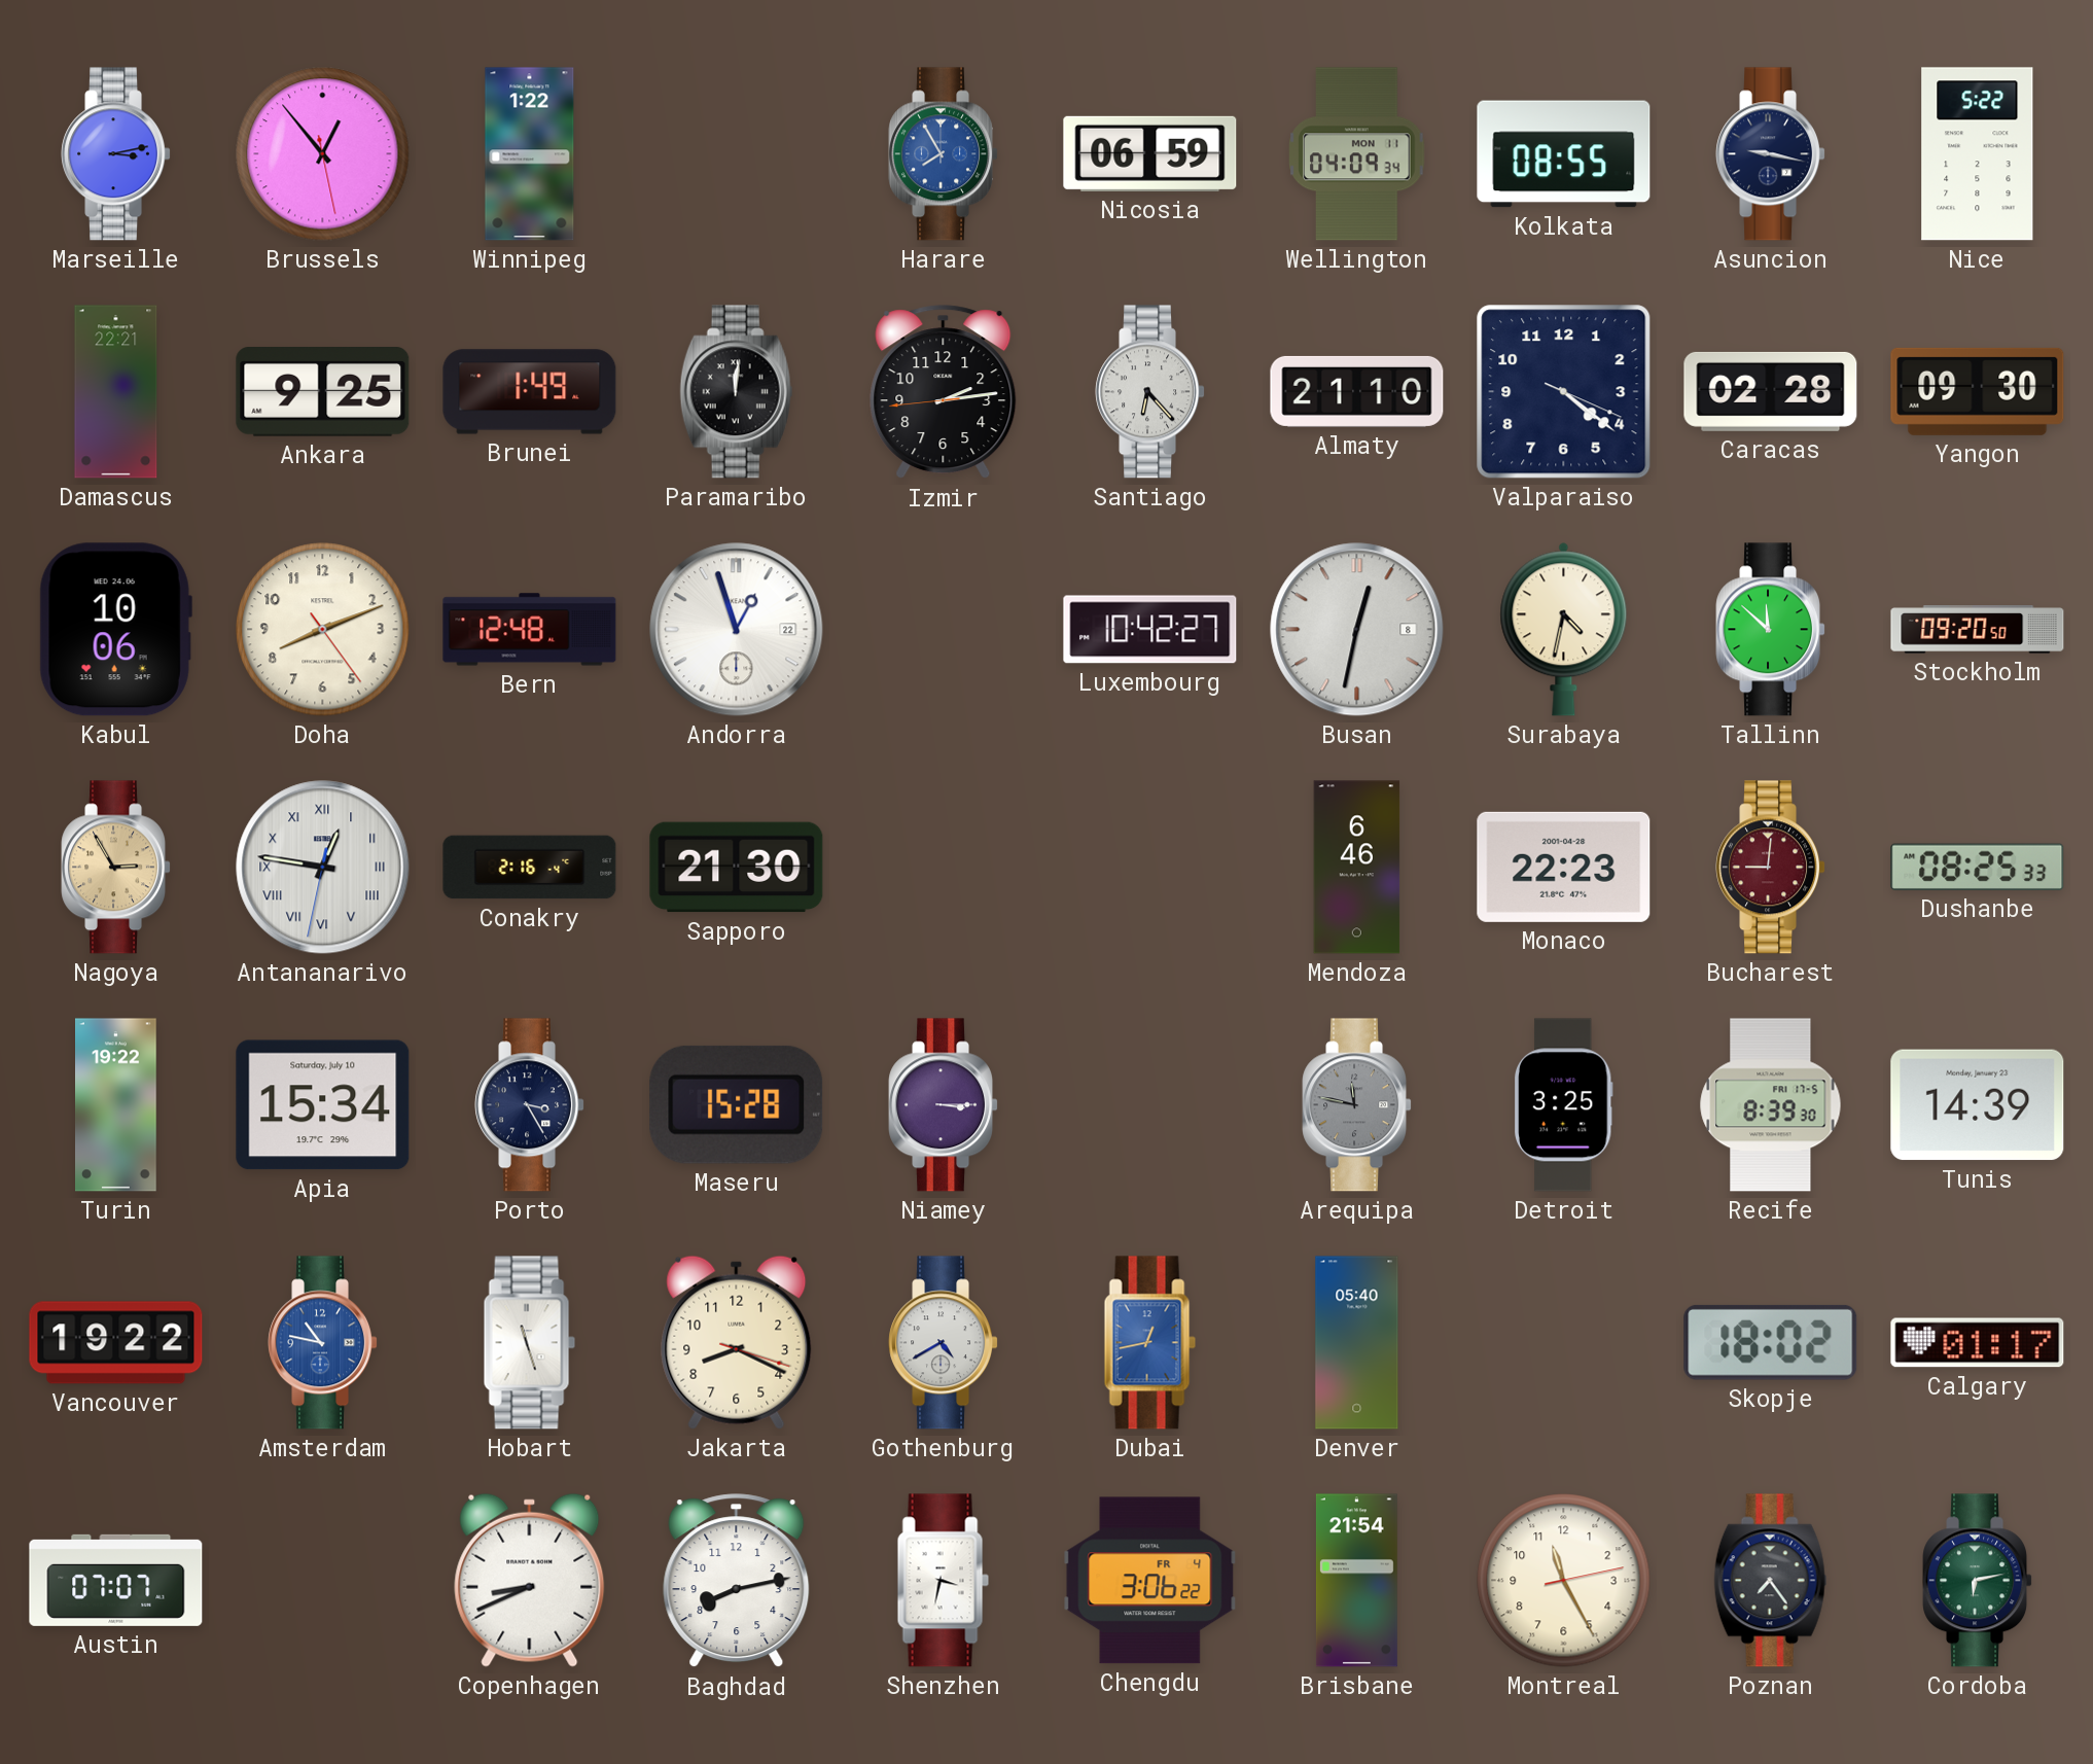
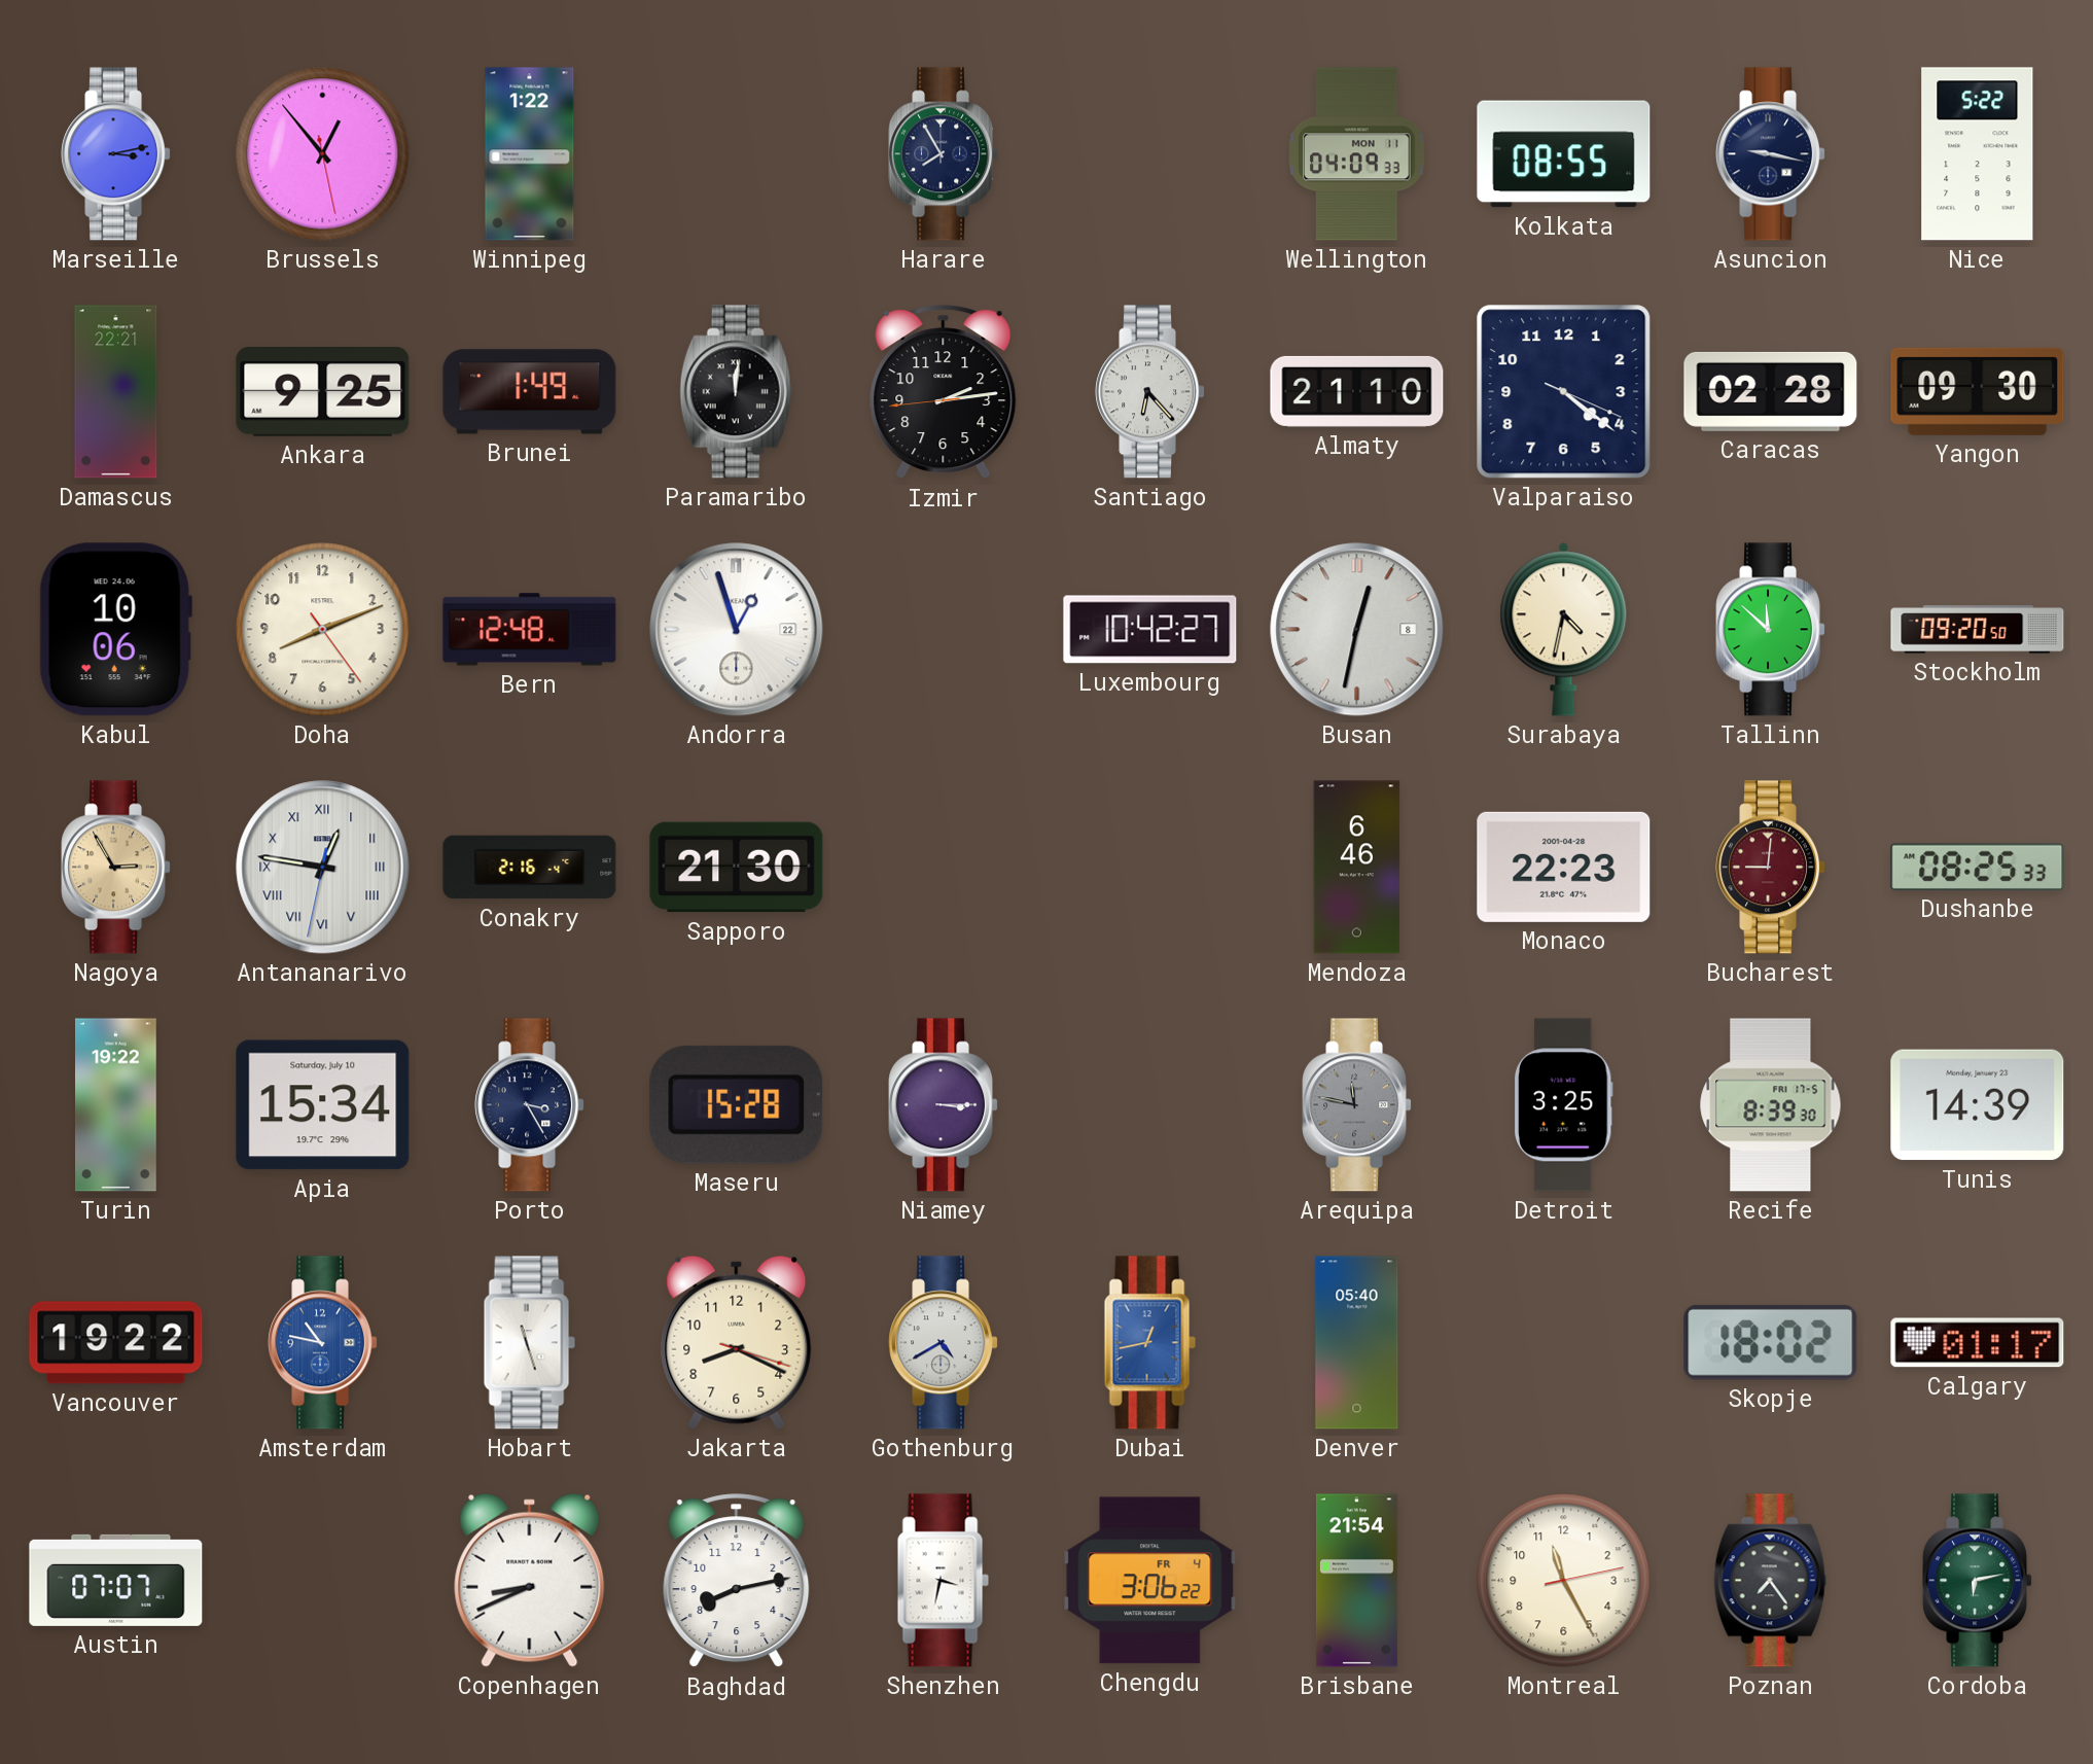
Harare dial: blue -> navy
Nicosia: 06:59 -> none
Wellington: 04:09:34 -> 04:09:33
